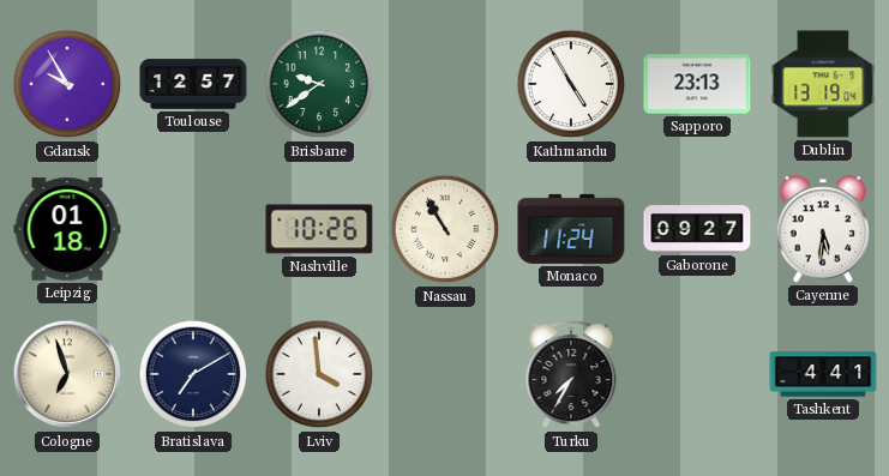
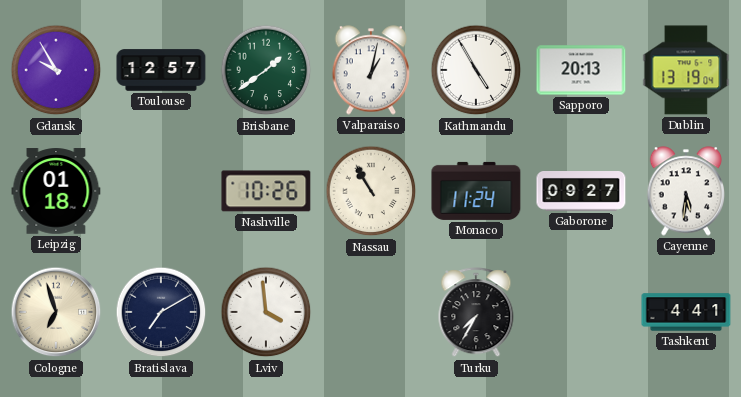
Brisbane: 9:39 -> 1:39
Valparaiso: none -> 1:02
Sapporo: 23:13 -> 20:13
